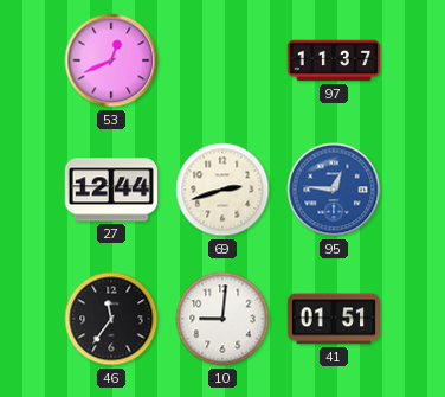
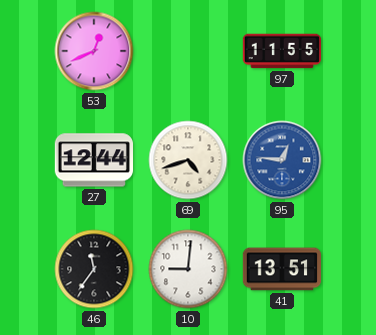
97: 11:37 -> 11:55
69: 2:42 -> 4:42
41: 01:51 -> 13:51
